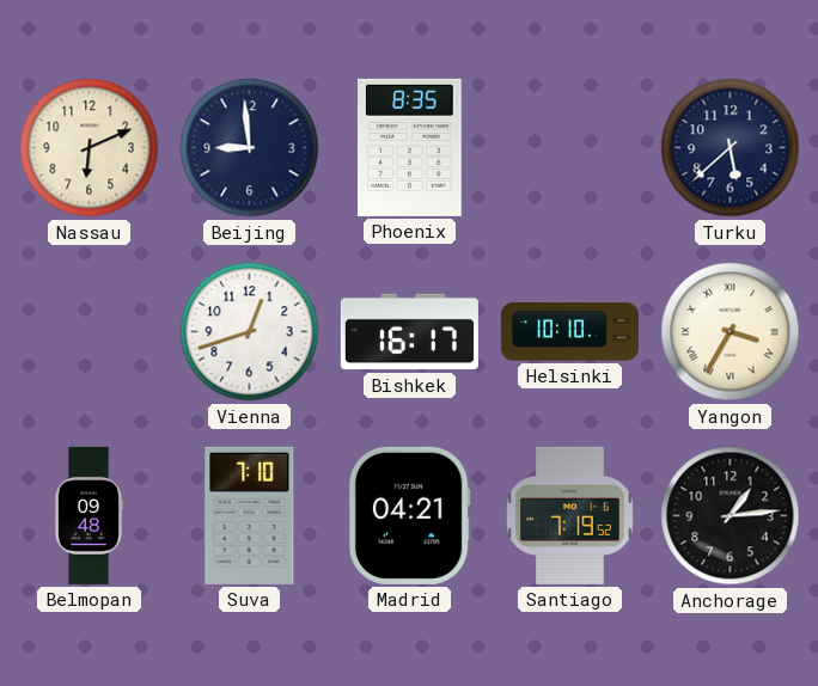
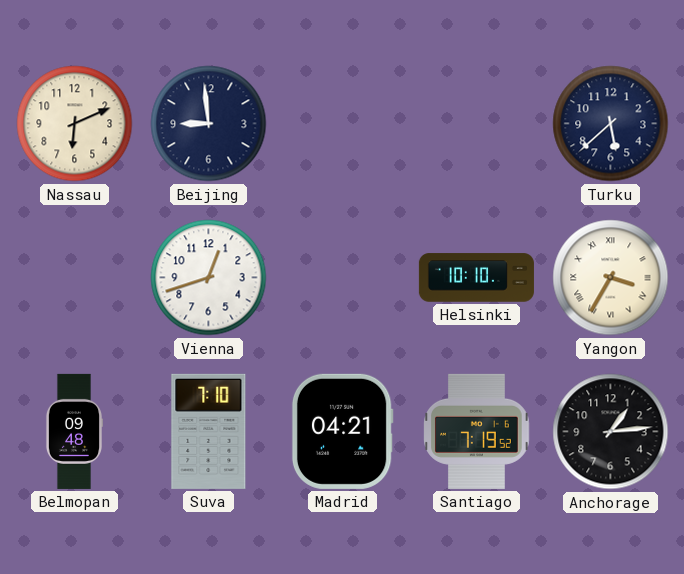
Phoenix: 8:35 -> none
Bishkek: 16:17 -> none
